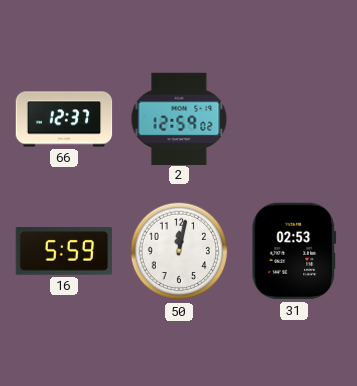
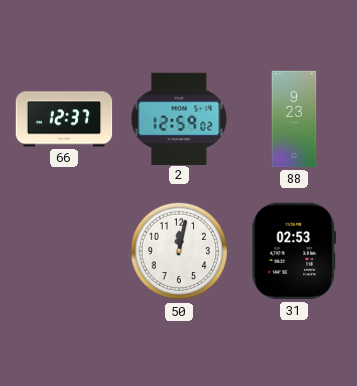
88: none -> 9:23
16: 5:59 -> none
